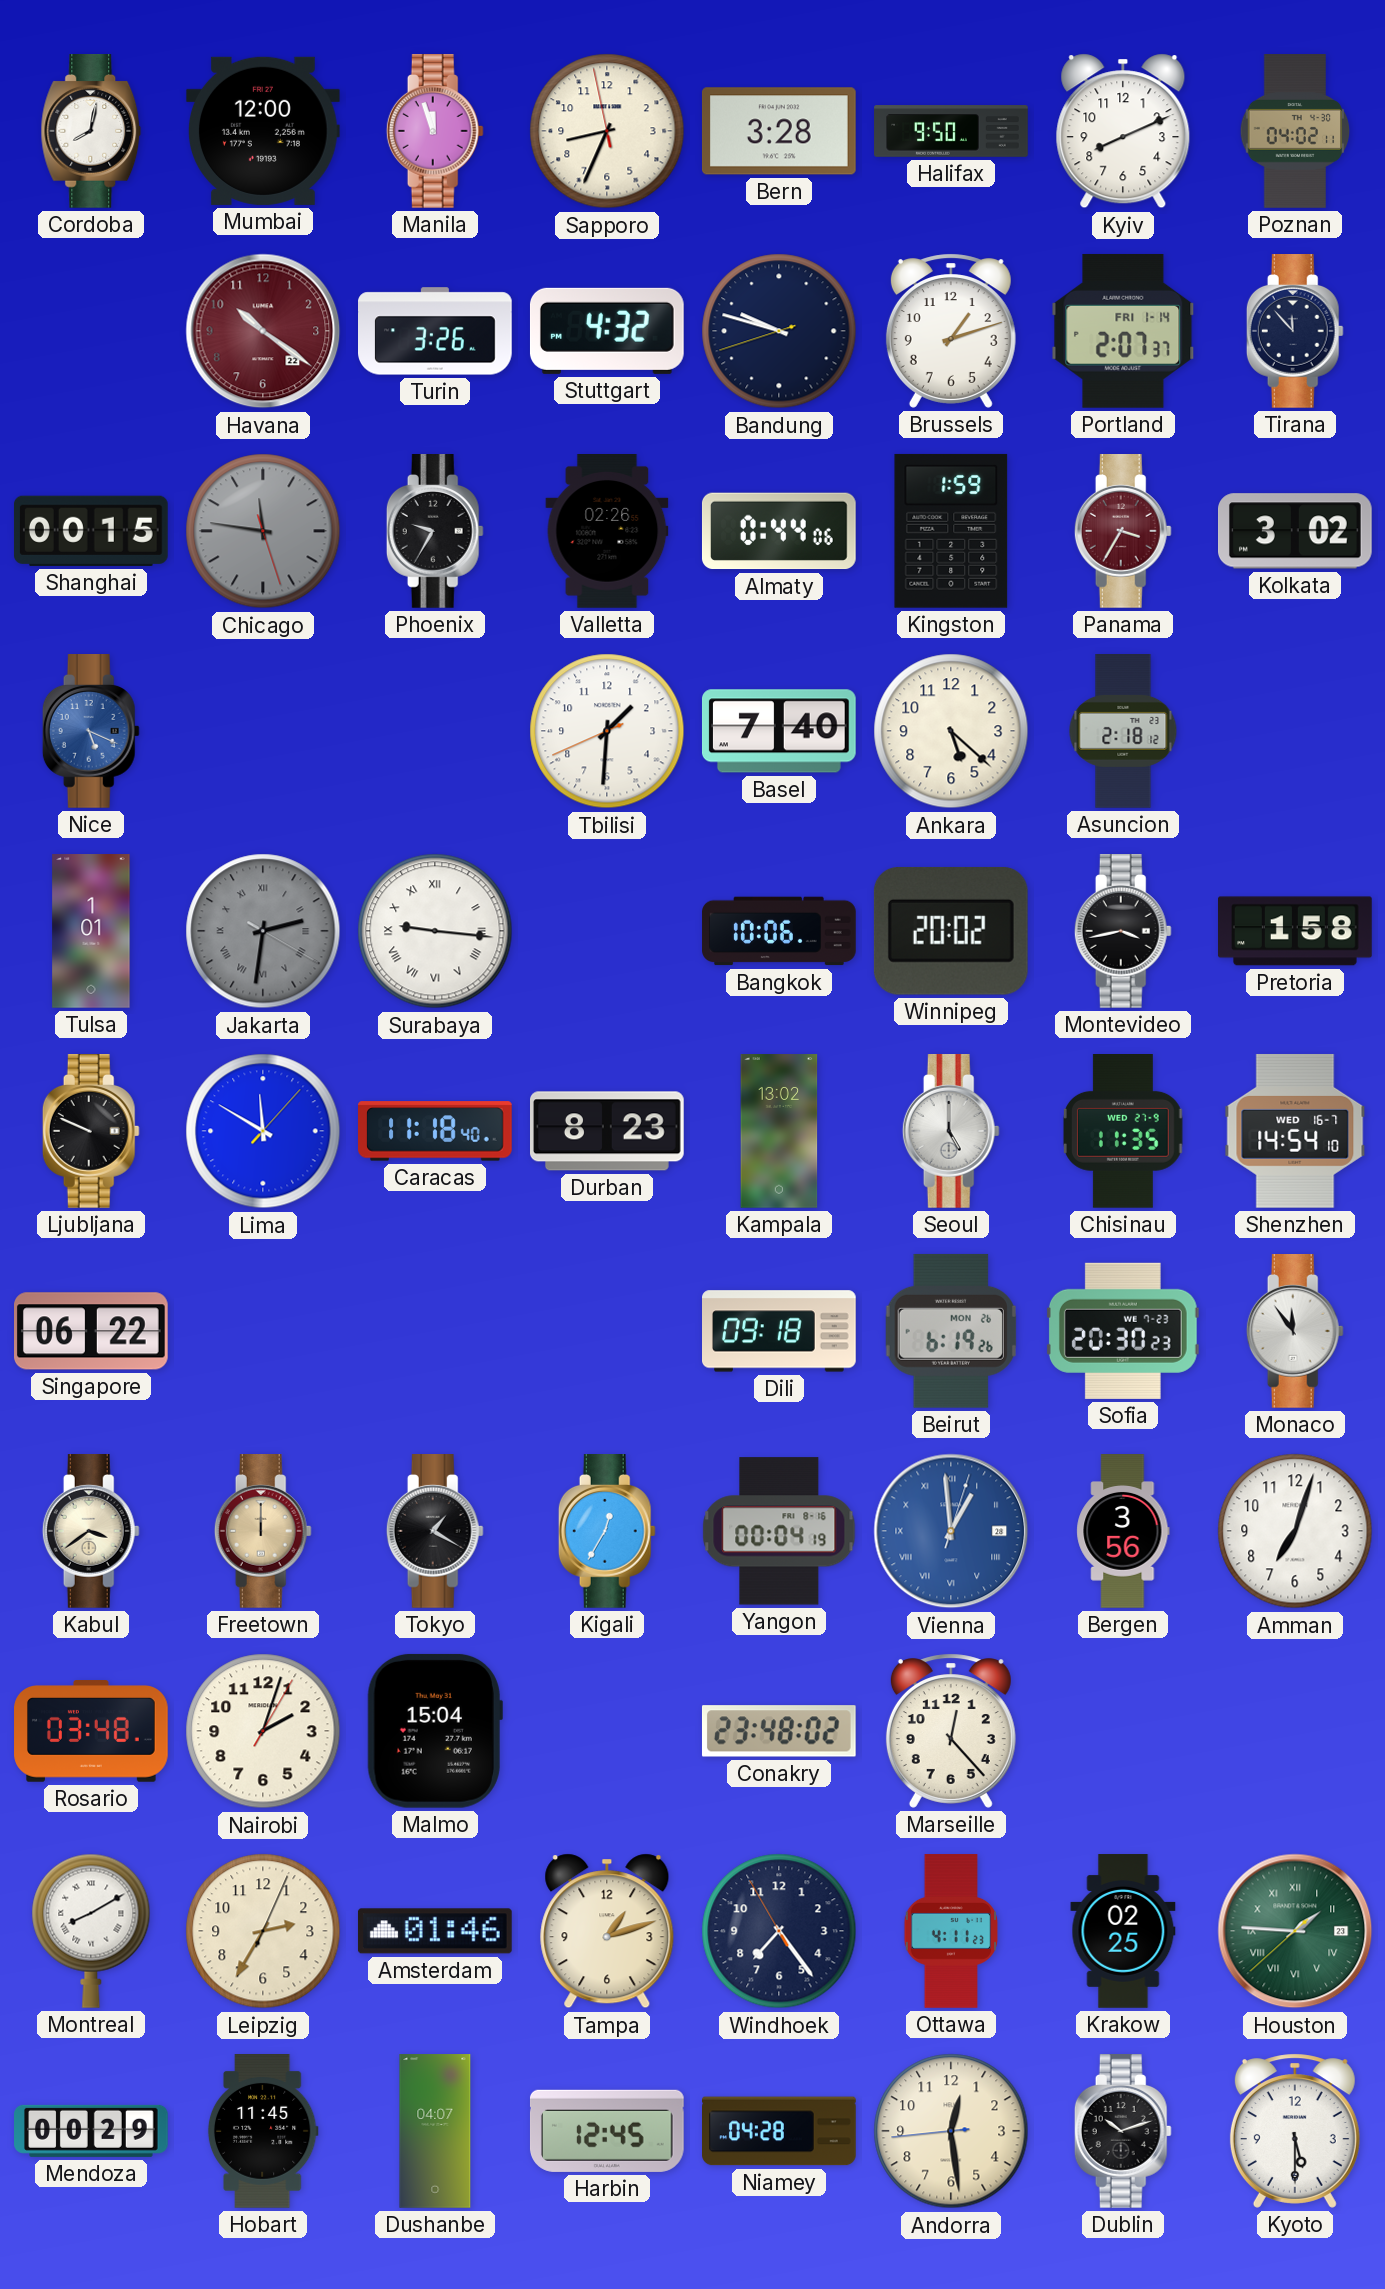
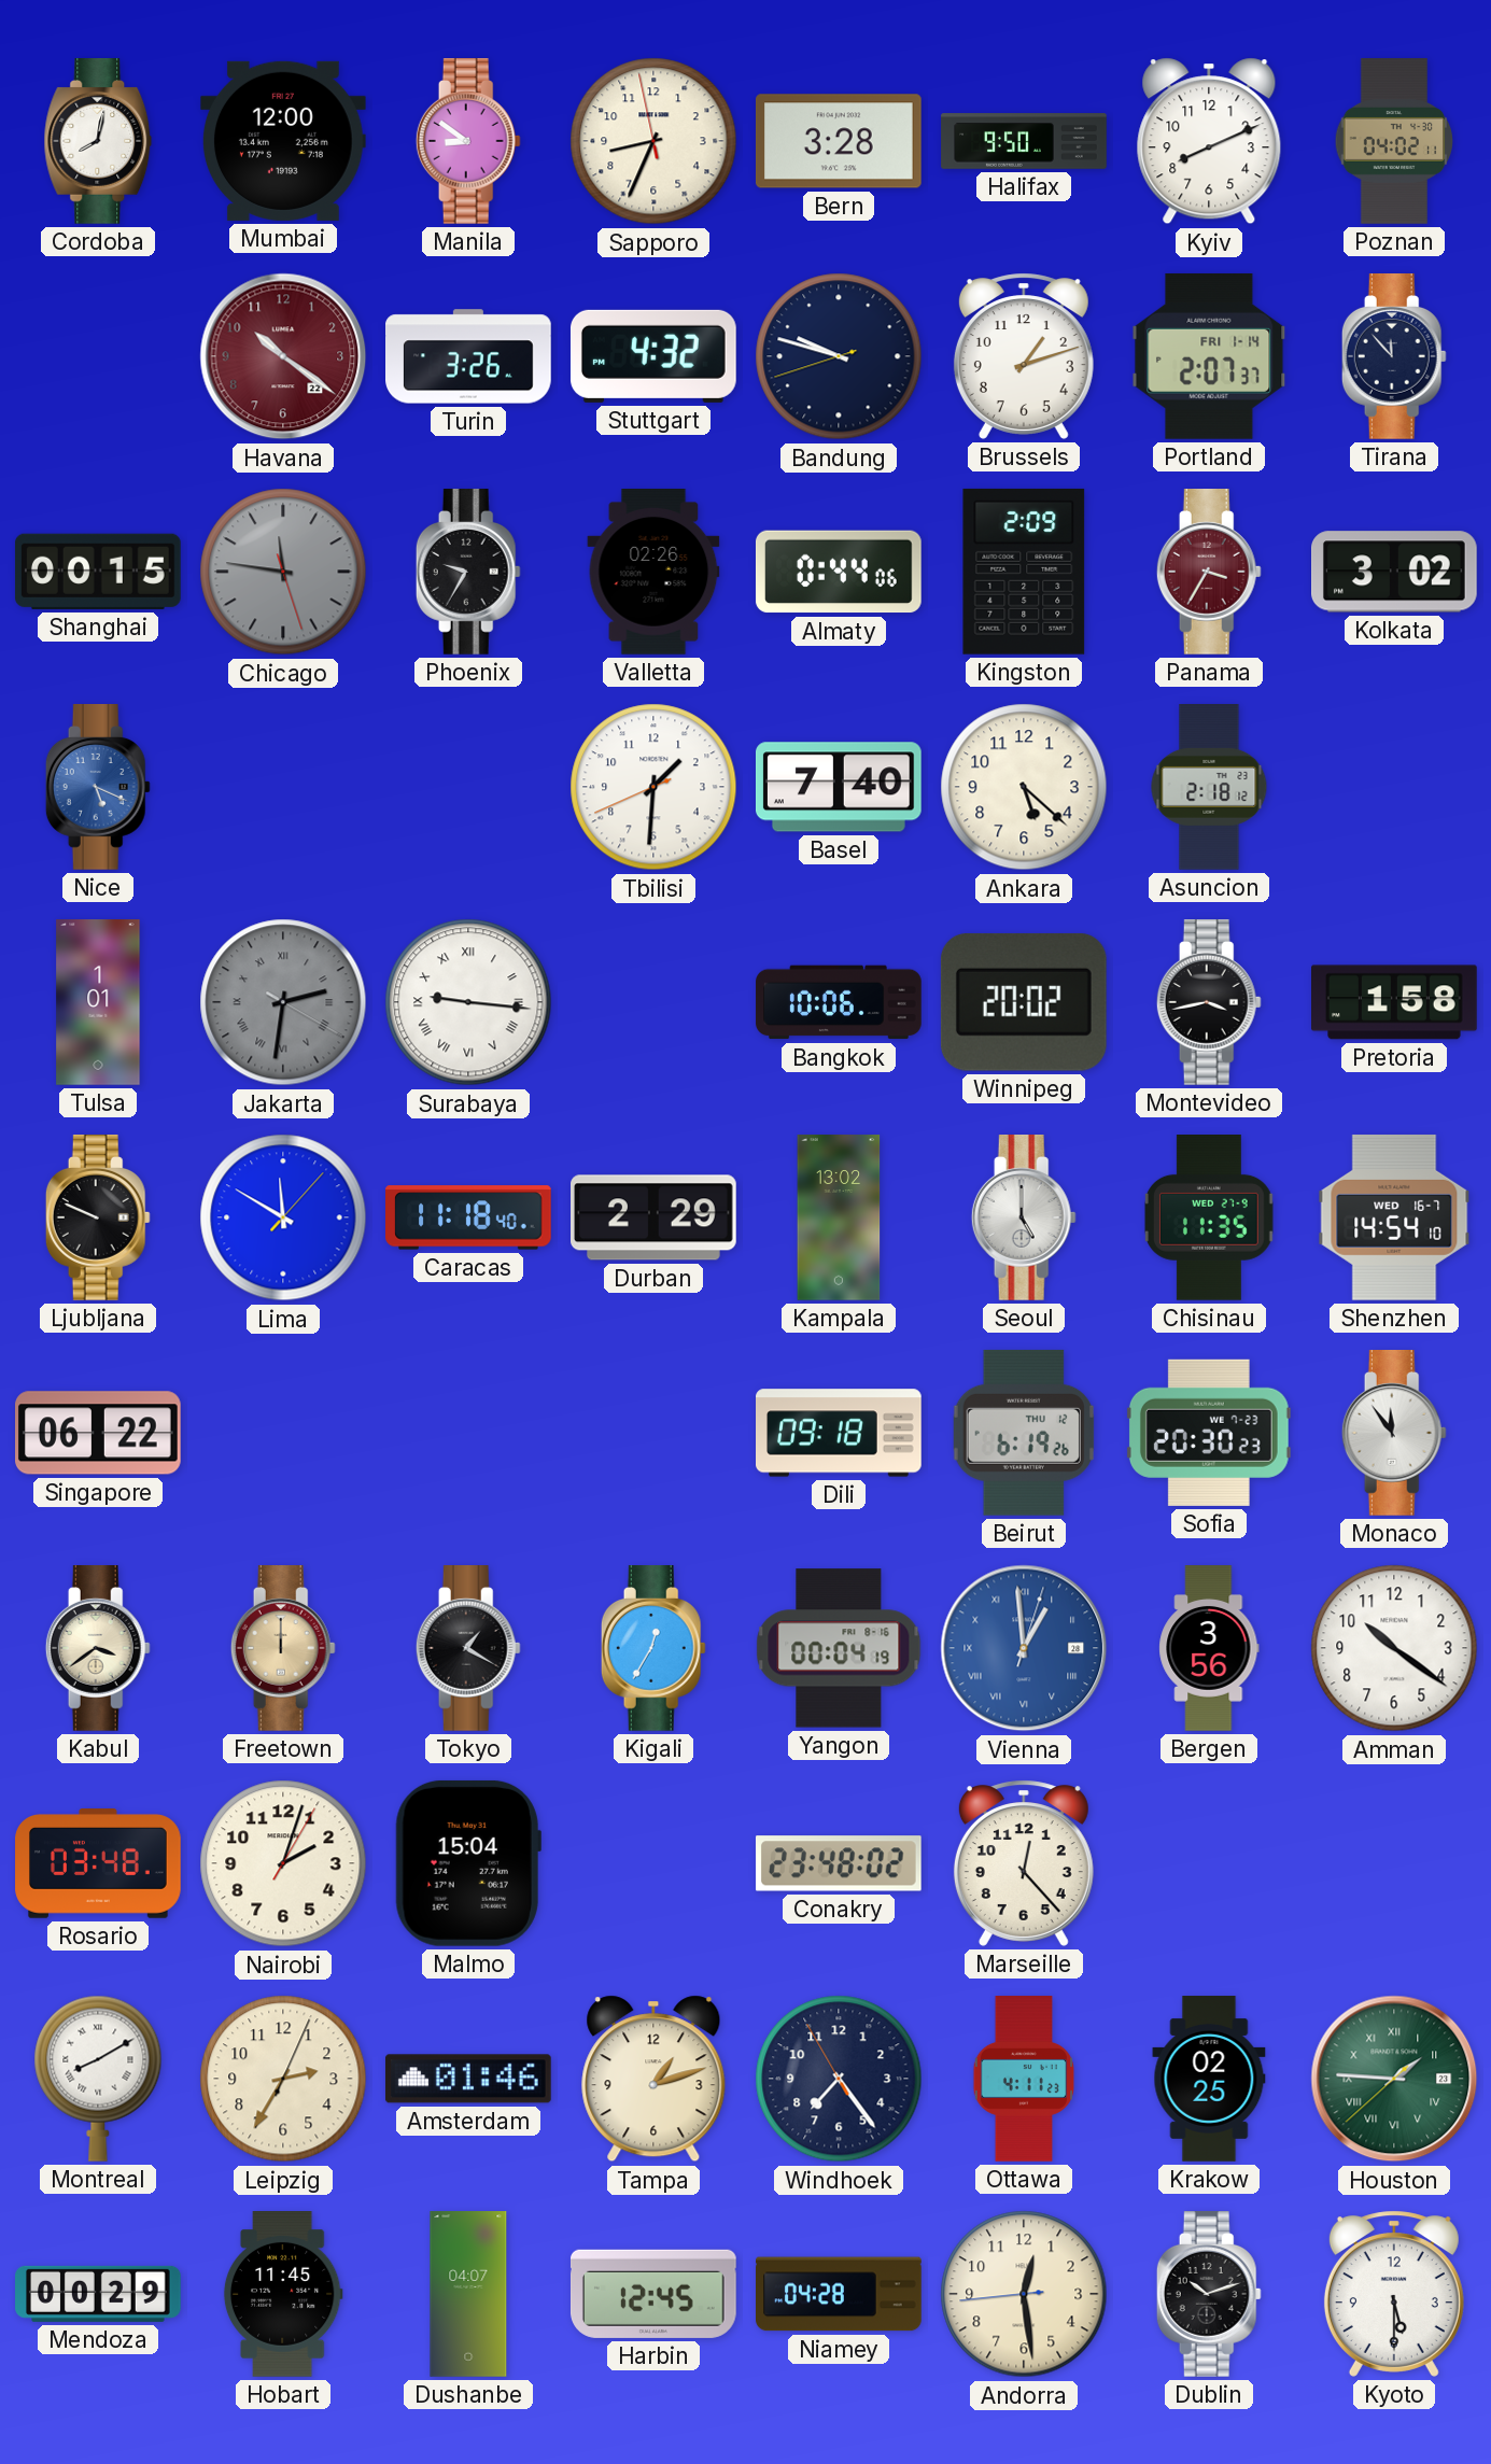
Manila: 11:57 -> 8:51
Kingston: 1:59 -> 2:09
Durban: 8:23 -> 2:29
Beirut date: MON 26 -> THU 12
Amman: 7:03 -> 10:21
